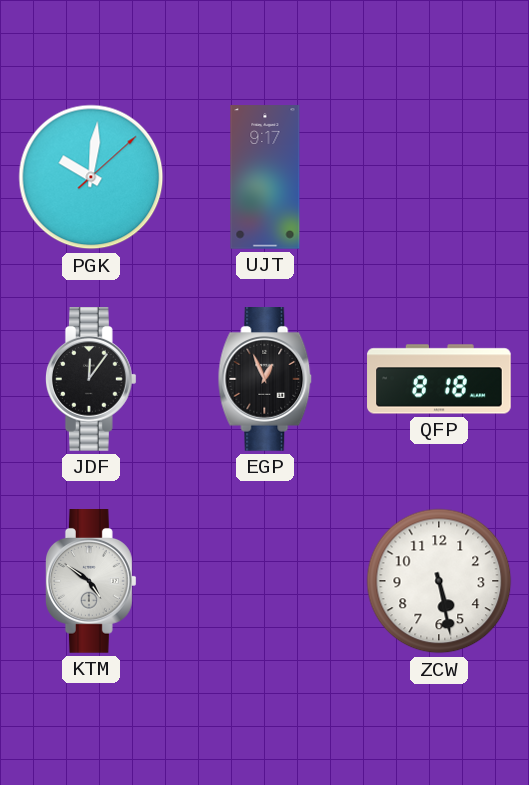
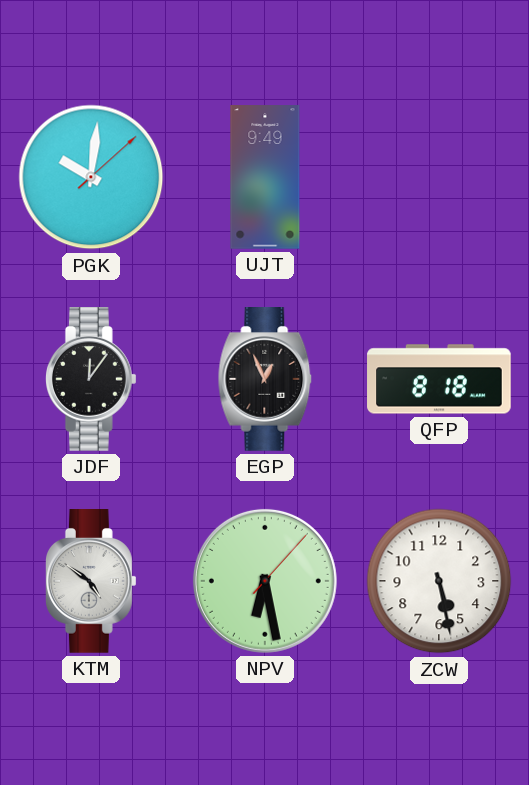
UJT: 9:17 -> 9:49
NPV: none -> 6:28
